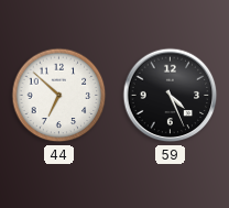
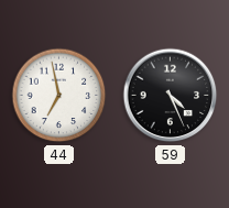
44: 6:52 -> 6:58
